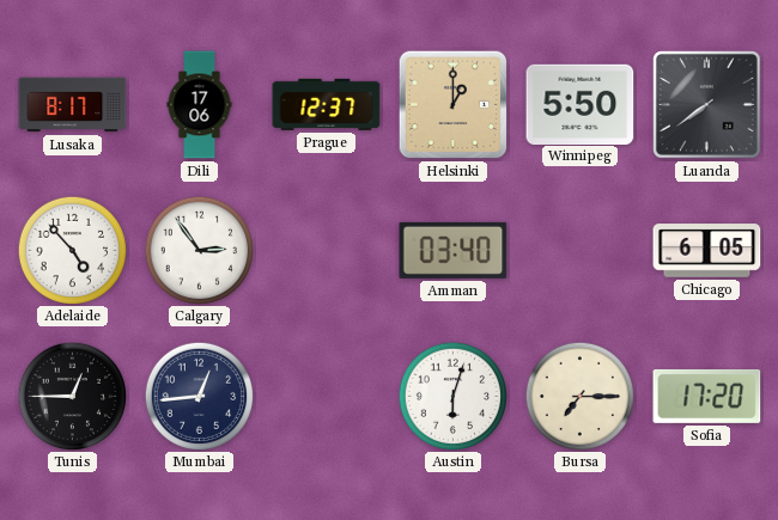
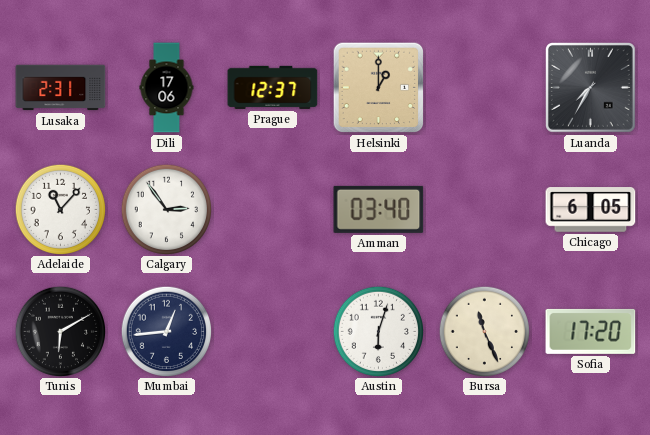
Lusaka: 8:17 -> 2:31
Winnipeg: 5:50 -> none
Luanda: 7:39 -> 7:35
Adelaide: 4:53 -> 11:07
Tunis: 12:45 -> 6:10
Bursa: 7:15 -> 11:26
